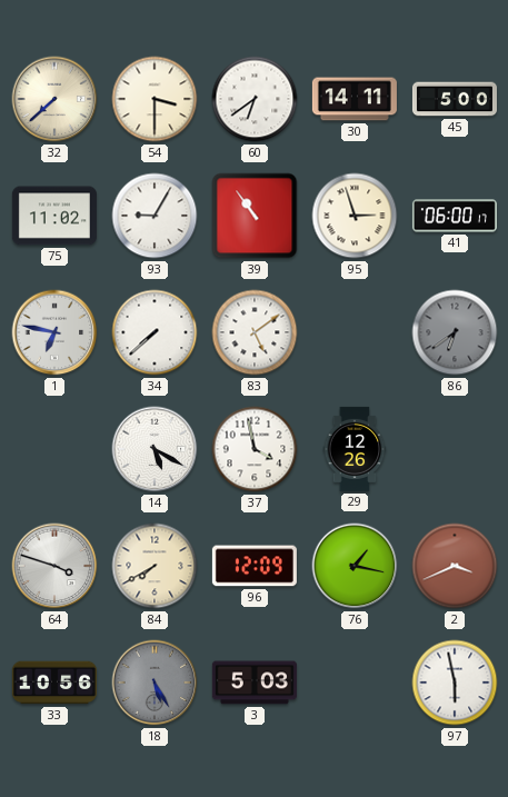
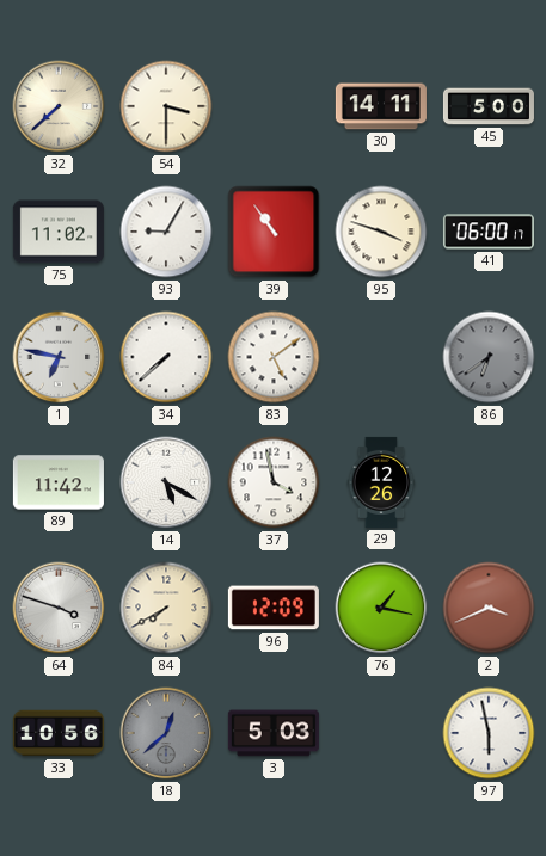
60: 6:39 -> none
95: 2:57 -> 3:48
89: none -> 11:42
18: 5:25 -> 12:38
